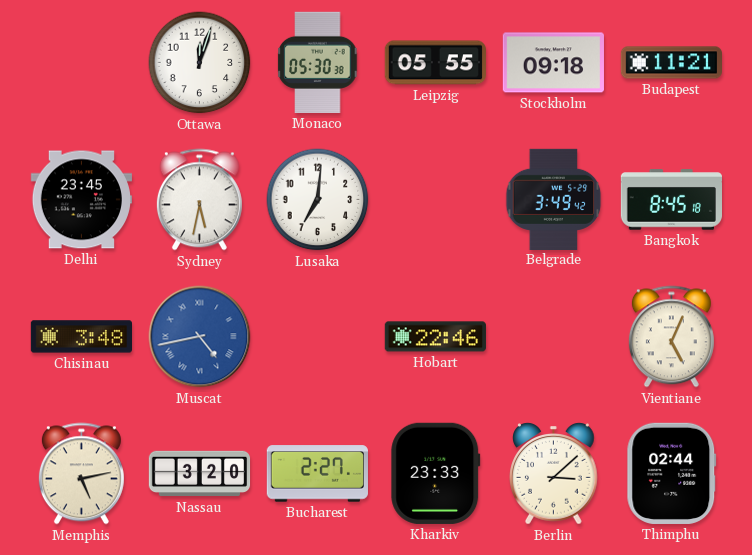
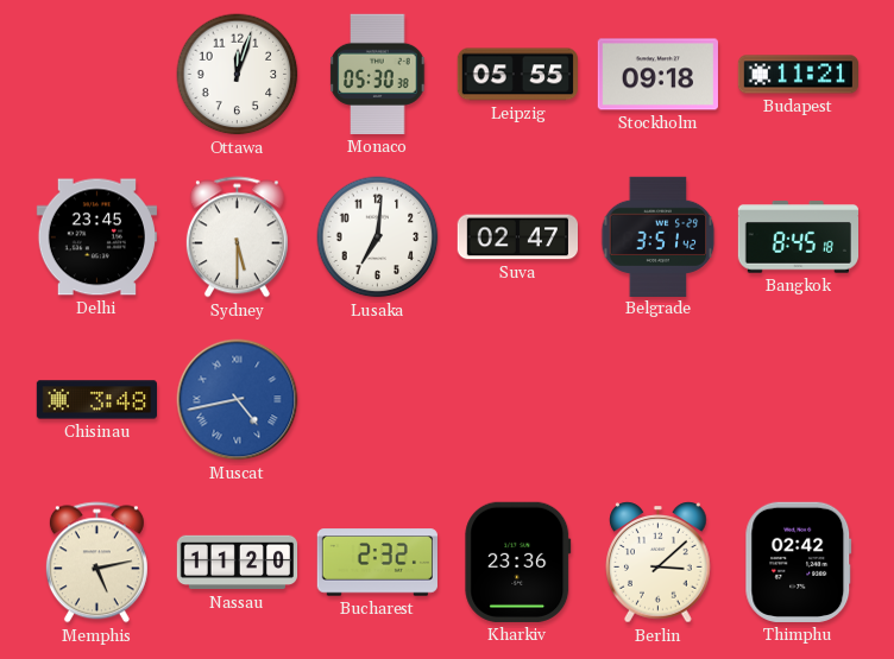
Sydney: 5:32 -> 5:30
Suva: none -> 02:47
Belgrade: 3:49 -> 3:51
Hobart: 22:46 -> none
Vientiane: 5:04 -> none
Nassau: 3:20 -> 11:20
Bucharest: 2:27 -> 2:32
Kharkiv: 23:33 -> 23:36
Thimphu: 02:44 -> 02:42
